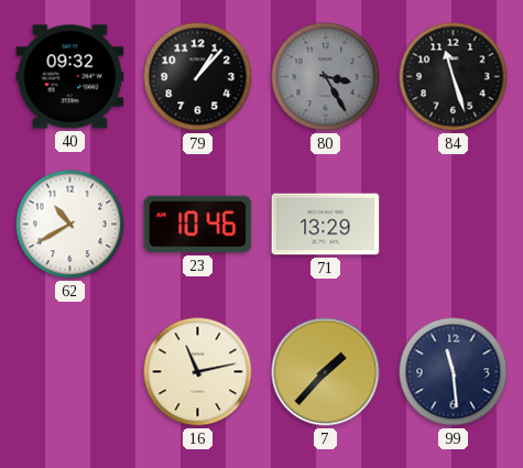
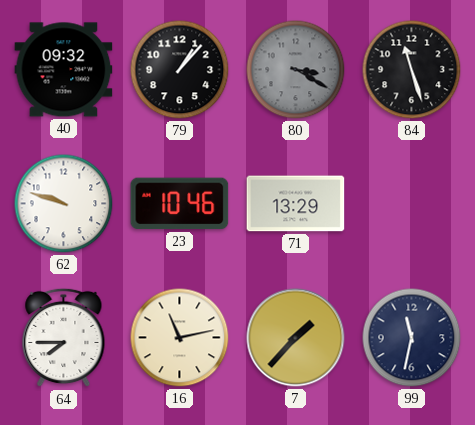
80: 3:25 -> 3:20
62: 10:40 -> 9:48
64: none -> 7:45
99: 11:29 -> 11:32
